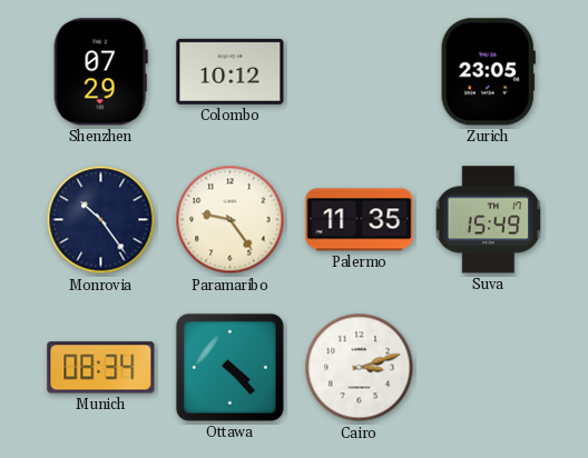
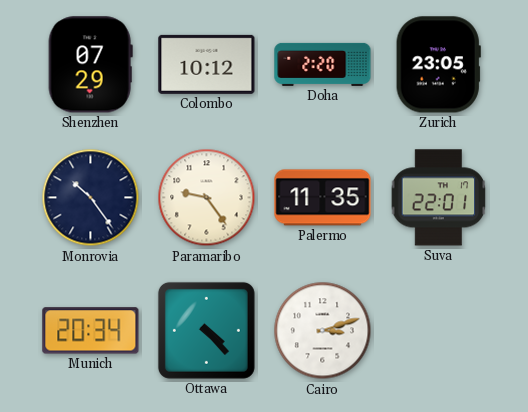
Doha: none -> 2:20
Suva: 15:49 -> 22:01
Munich: 08:34 -> 20:34
